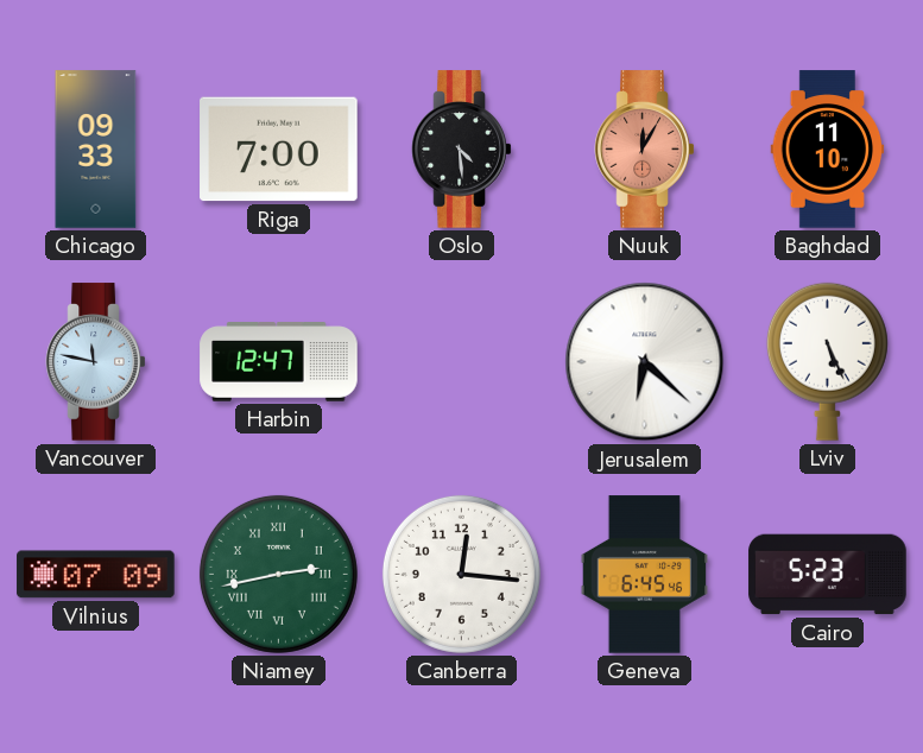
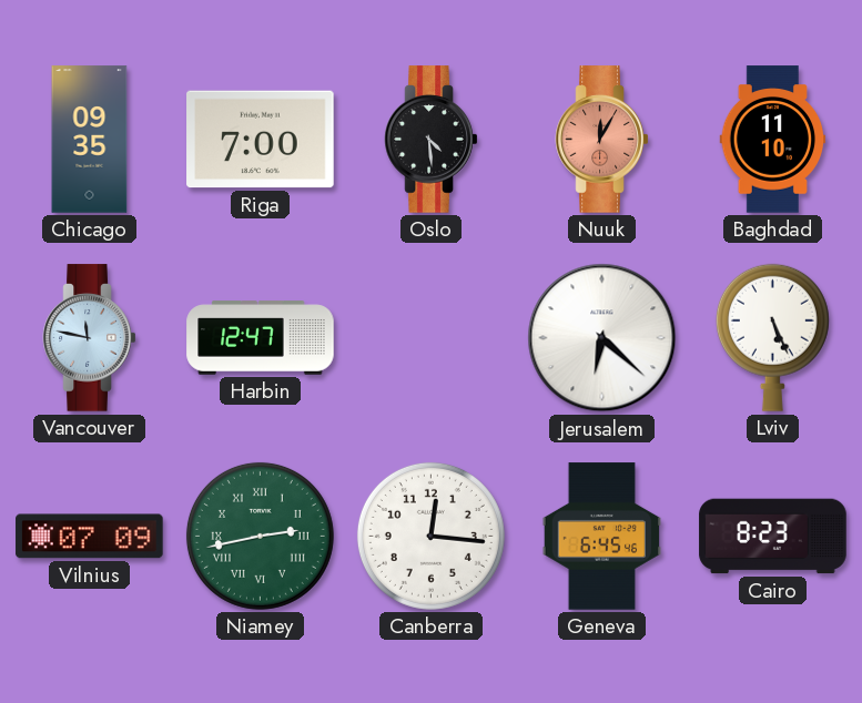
Chicago: 09:33 -> 09:35
Cairo: 5:23 -> 8:23
